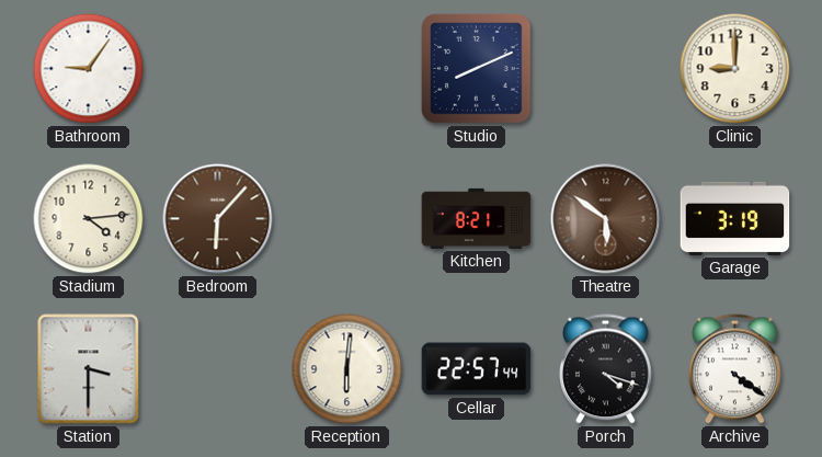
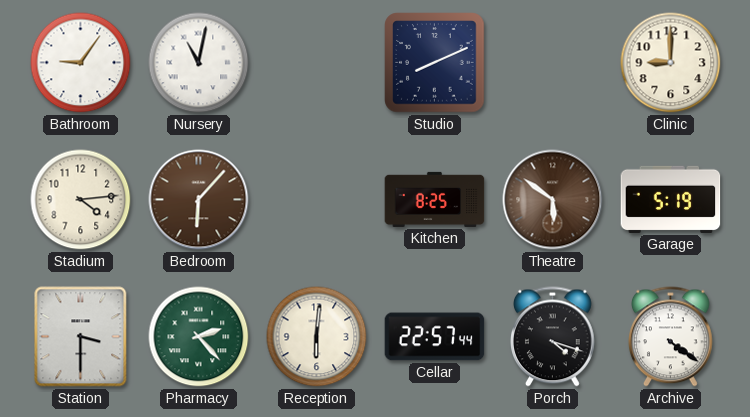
Nursery: none -> 11:02
Kitchen: 8:21 -> 8:25
Garage: 3:19 -> 5:19
Pharmacy: none -> 2:23
